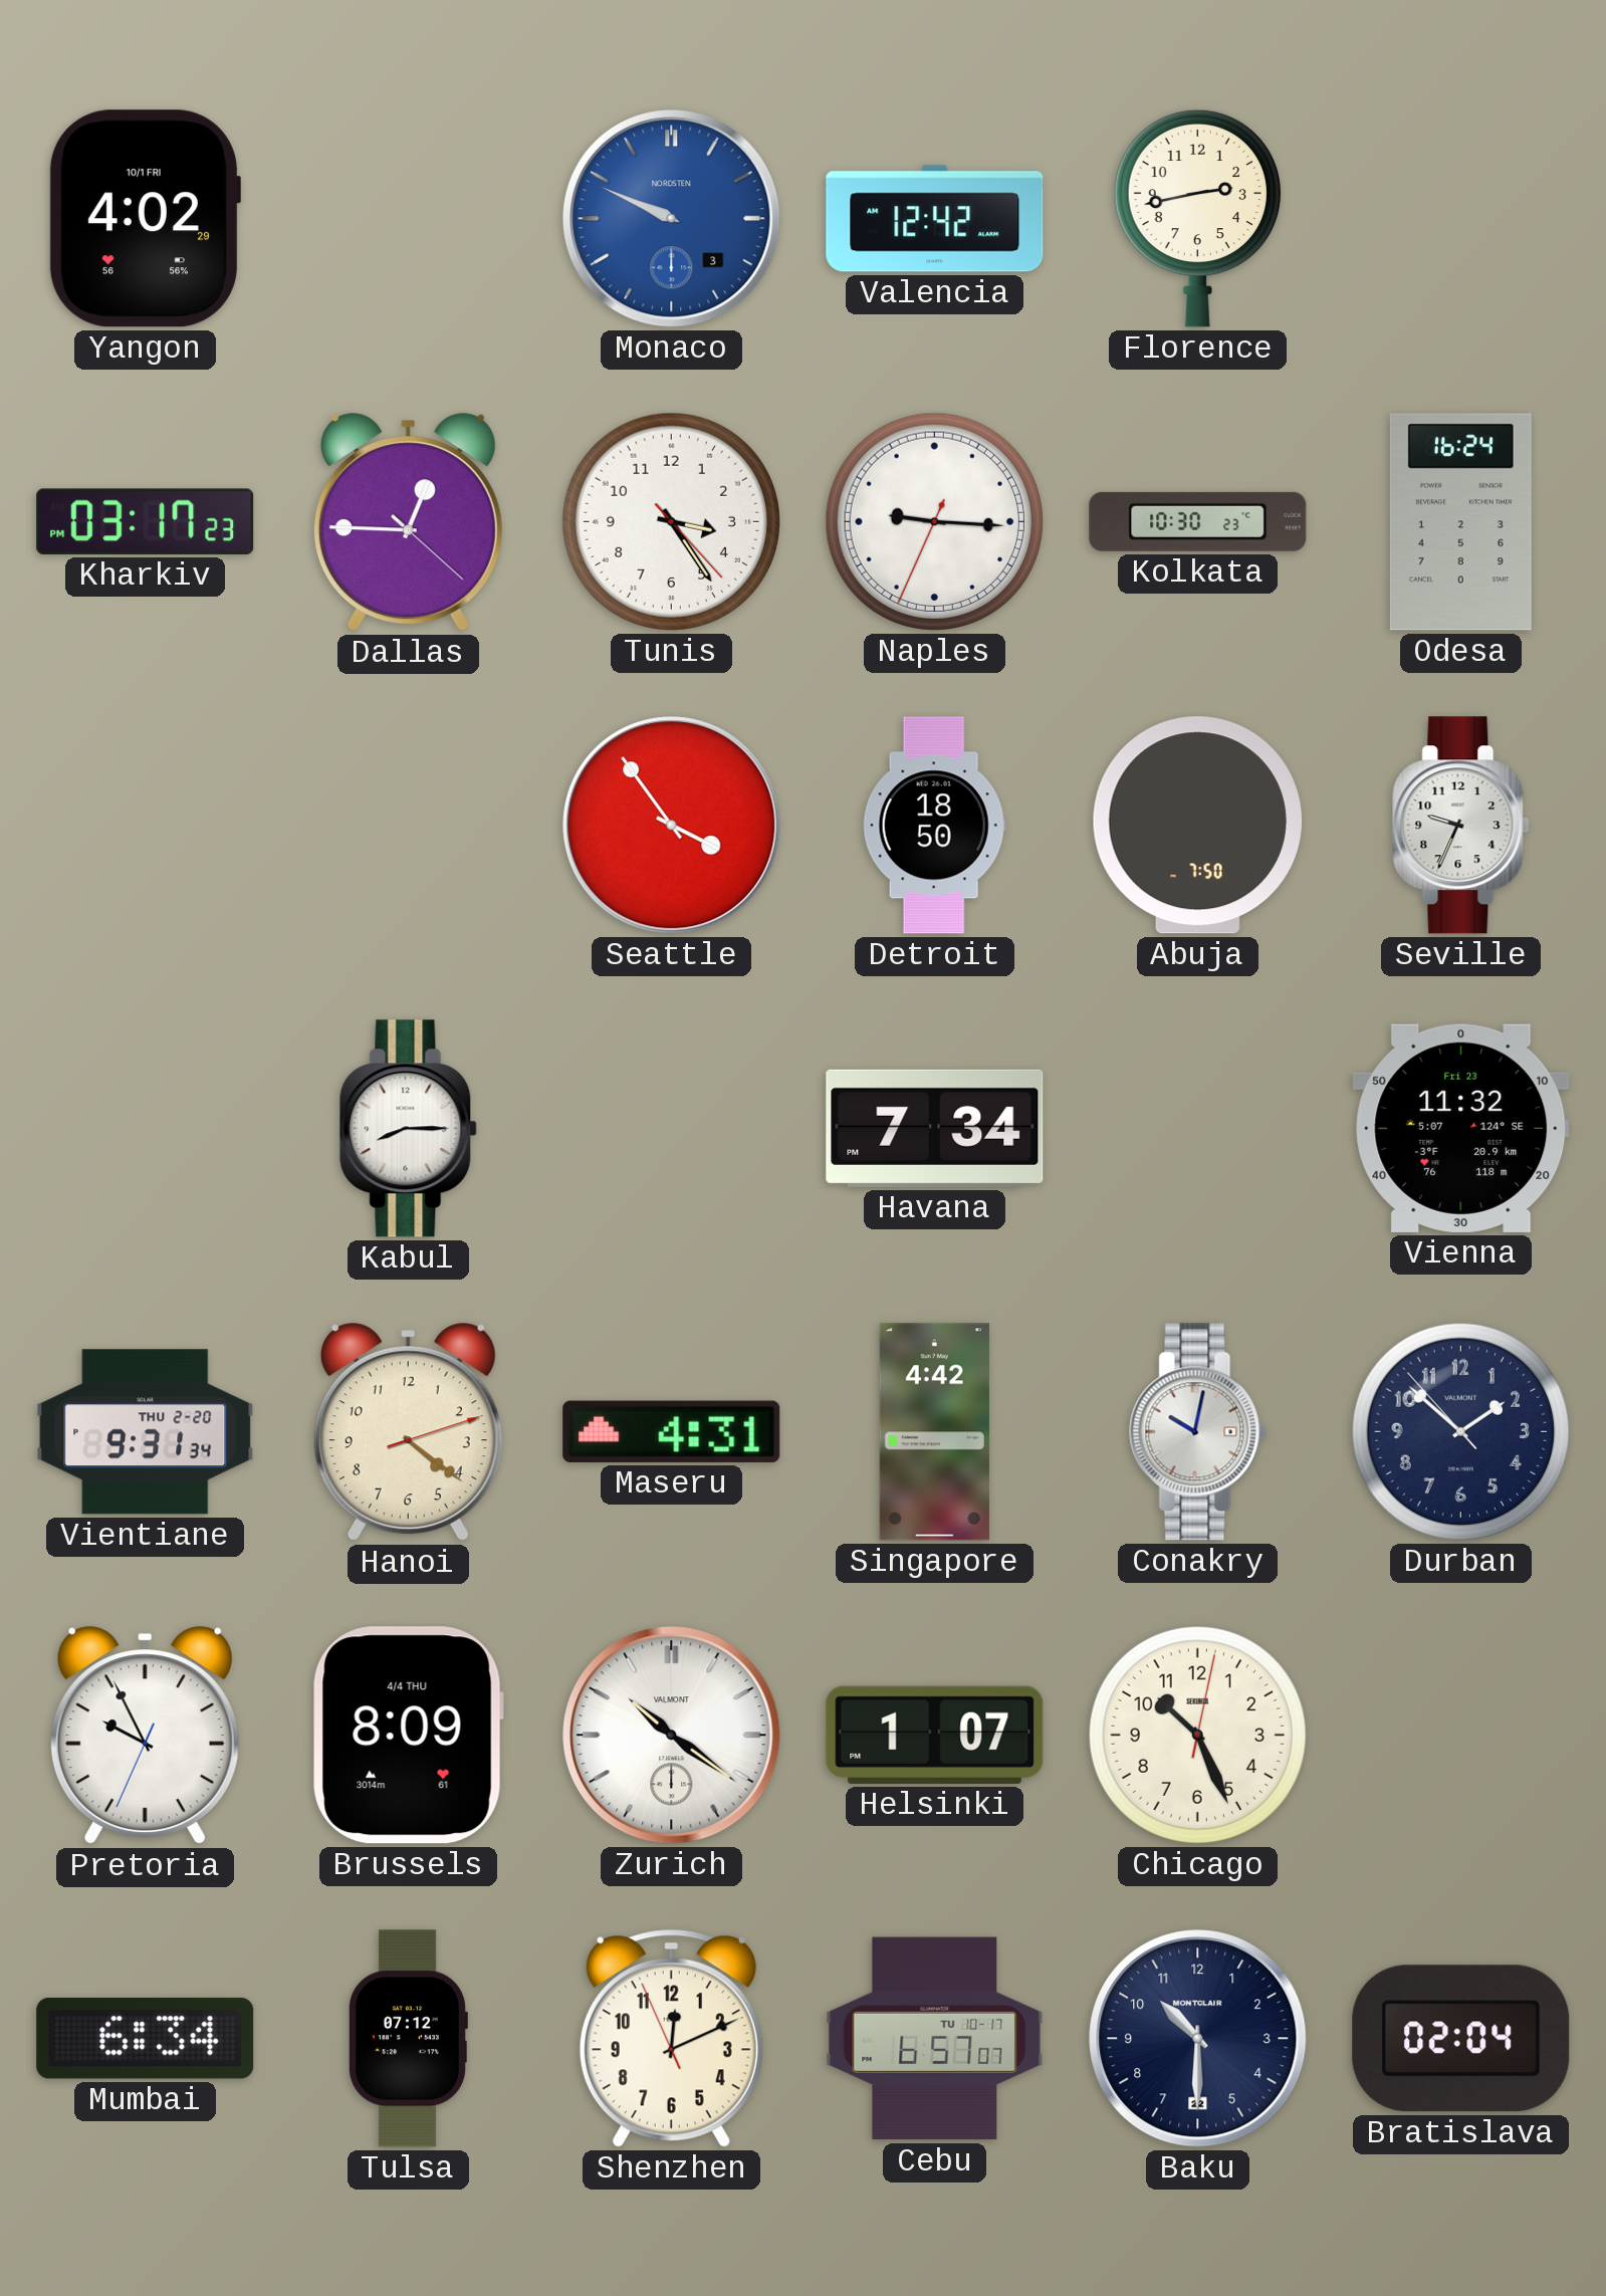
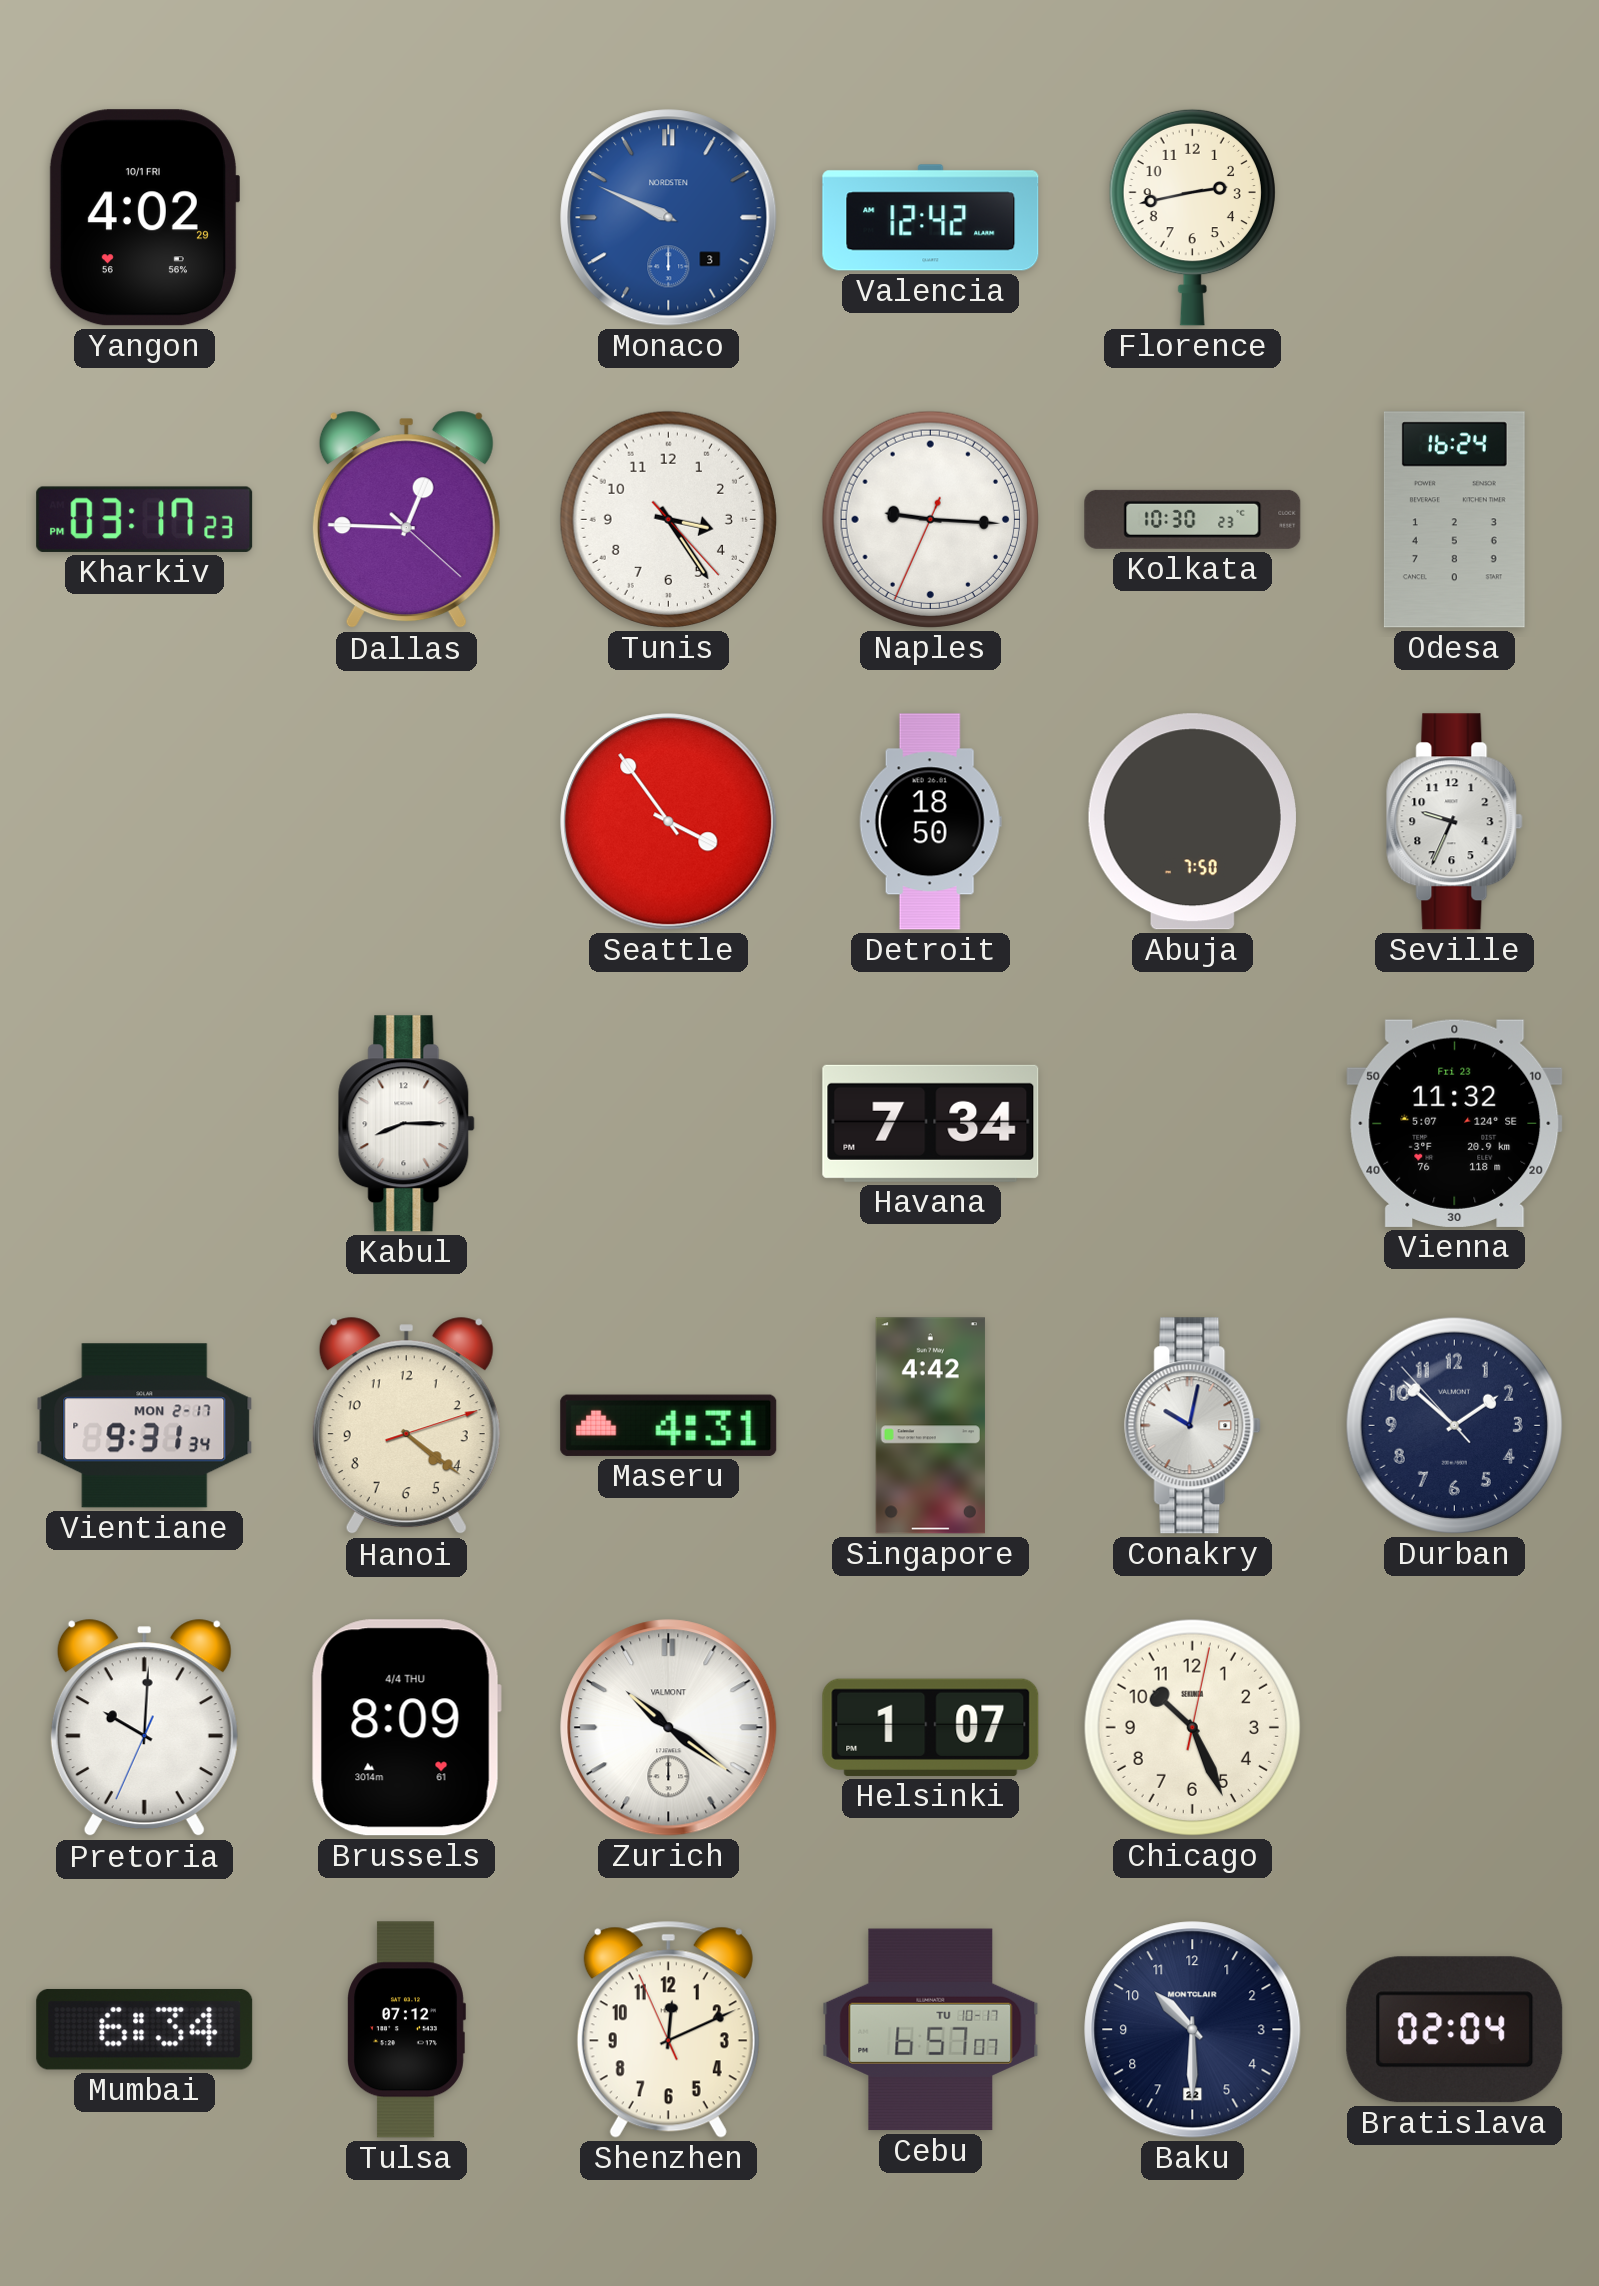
Vientiane date: THU 2-20 -> MON 2-17
Pretoria: 9:55 -> 10:00
